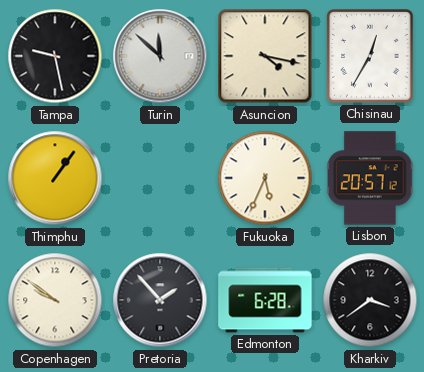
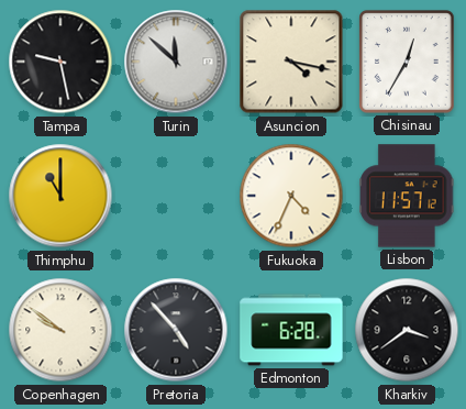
Thimphu: 1:06 -> 11:00
Fukuoka: 5:34 -> 4:34
Lisbon: 20:57 -> 11:57
Pretoria: 1:53 -> 4:53
